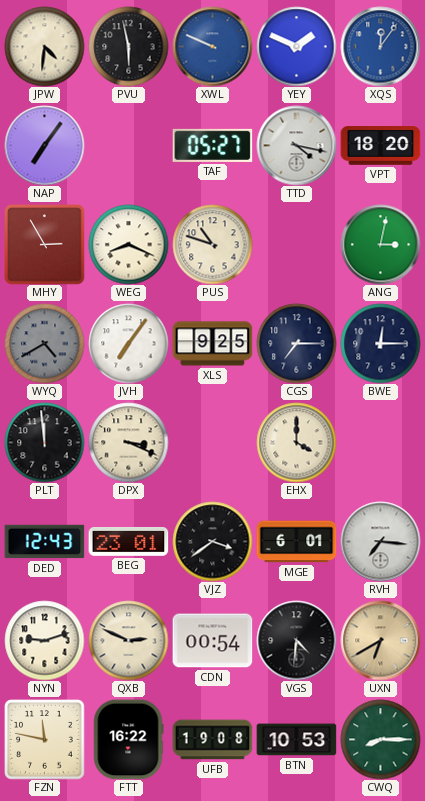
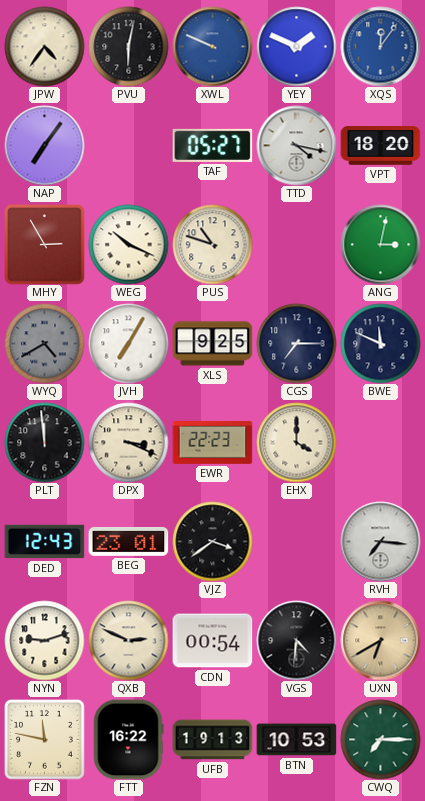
JPW: 4:31 -> 4:36
PVU: 5:58 -> 6:02
WEG: 8:19 -> 10:19
JVH: 7:06 -> 7:05
BWE: 12:15 -> 11:49
EWR: none -> 22:23
MGE: 6:01 -> none
UFB: 19:08 -> 19:13
CWQ: 8:15 -> 7:15
